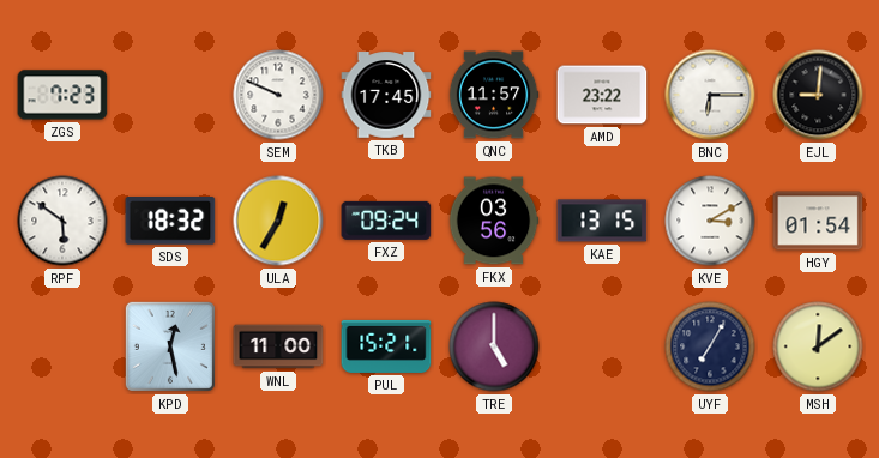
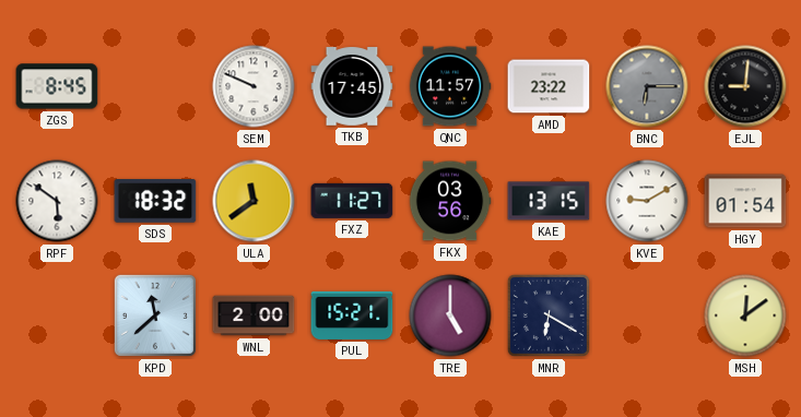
ZGS: 7:23 -> 8:45
BNC dial: white -> grey
ULA: 12:35 -> 11:39
FXZ: 09:24 -> 11:27
KVE: 3:10 -> 9:10
KPD: 12:28 -> 11:38
WNL: 11:00 -> 2:00
MNR: none -> 6:20
UYF: 7:05 -> none
